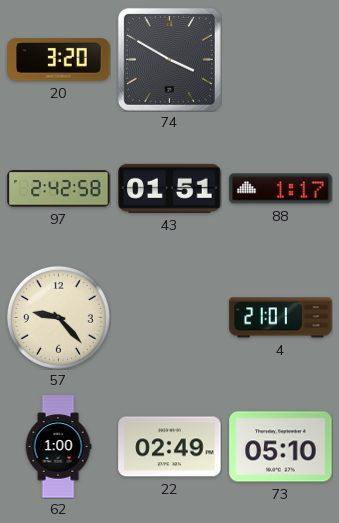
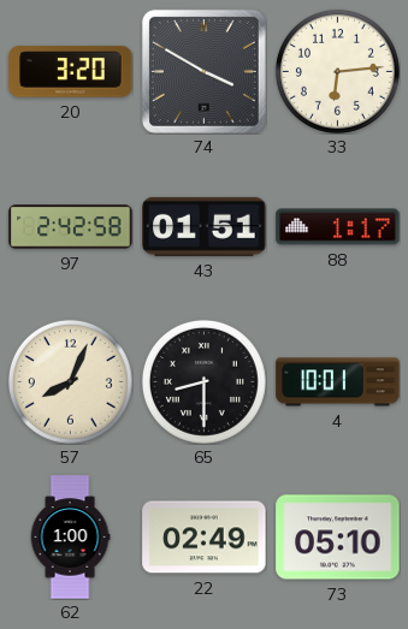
33: none -> 6:14
57: 9:23 -> 8:04
65: none -> 8:30
4: 21:01 -> 10:01
